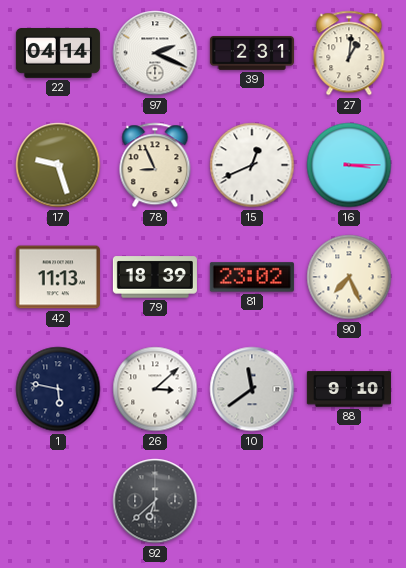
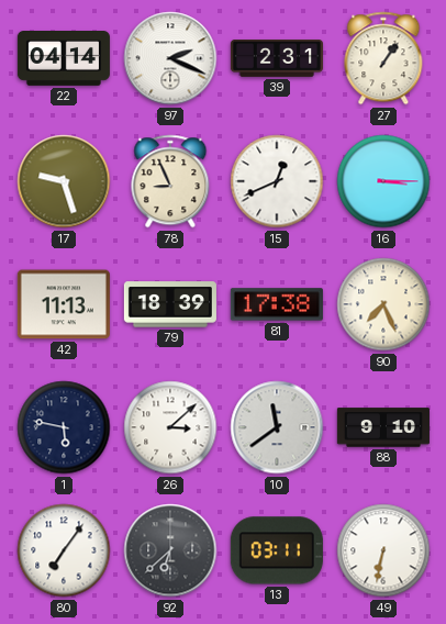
27: 1:01 -> 1:06
81: 23:02 -> 17:38
80: none -> 7:06
13: none -> 03:11
49: none -> 6:32
